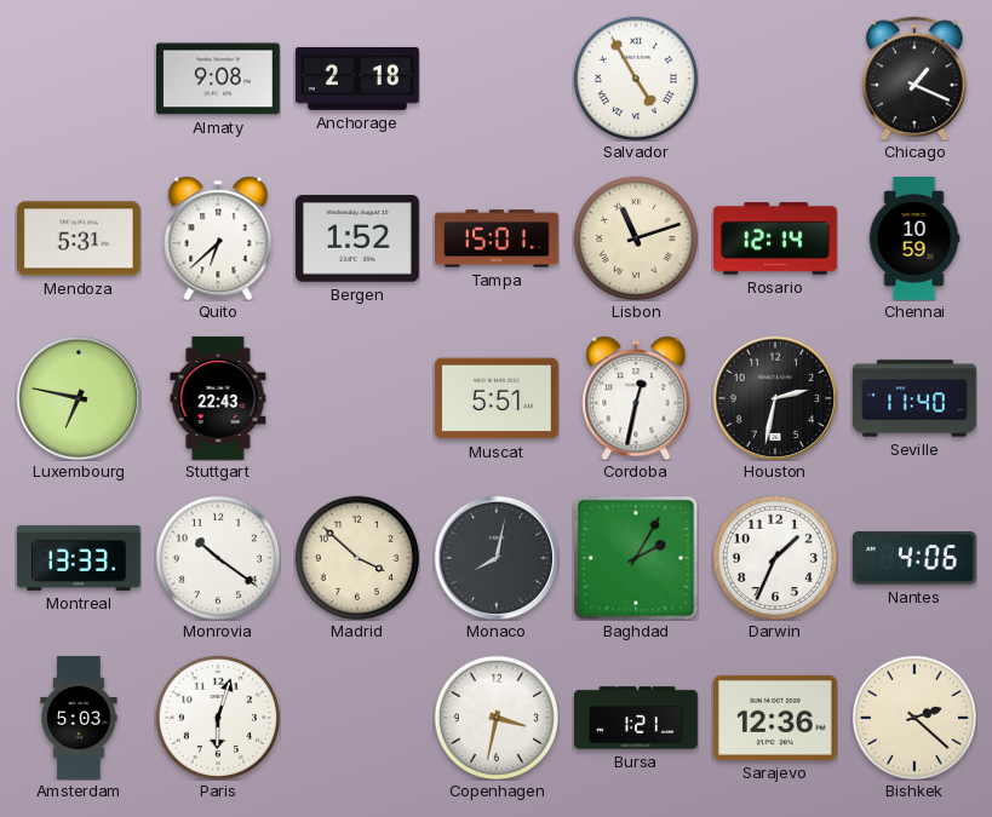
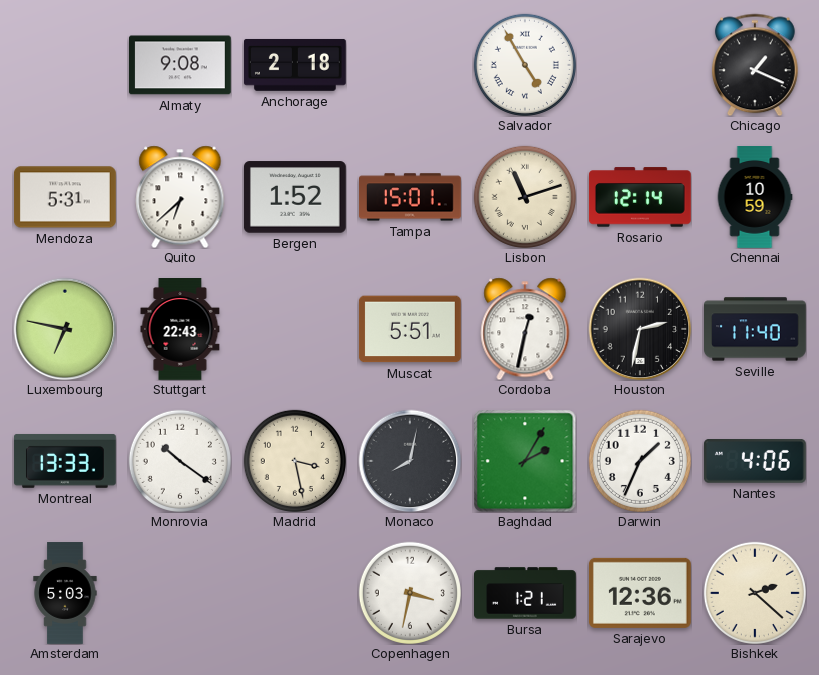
Madrid: 3:52 -> 3:28
Paris: 6:03 -> none
